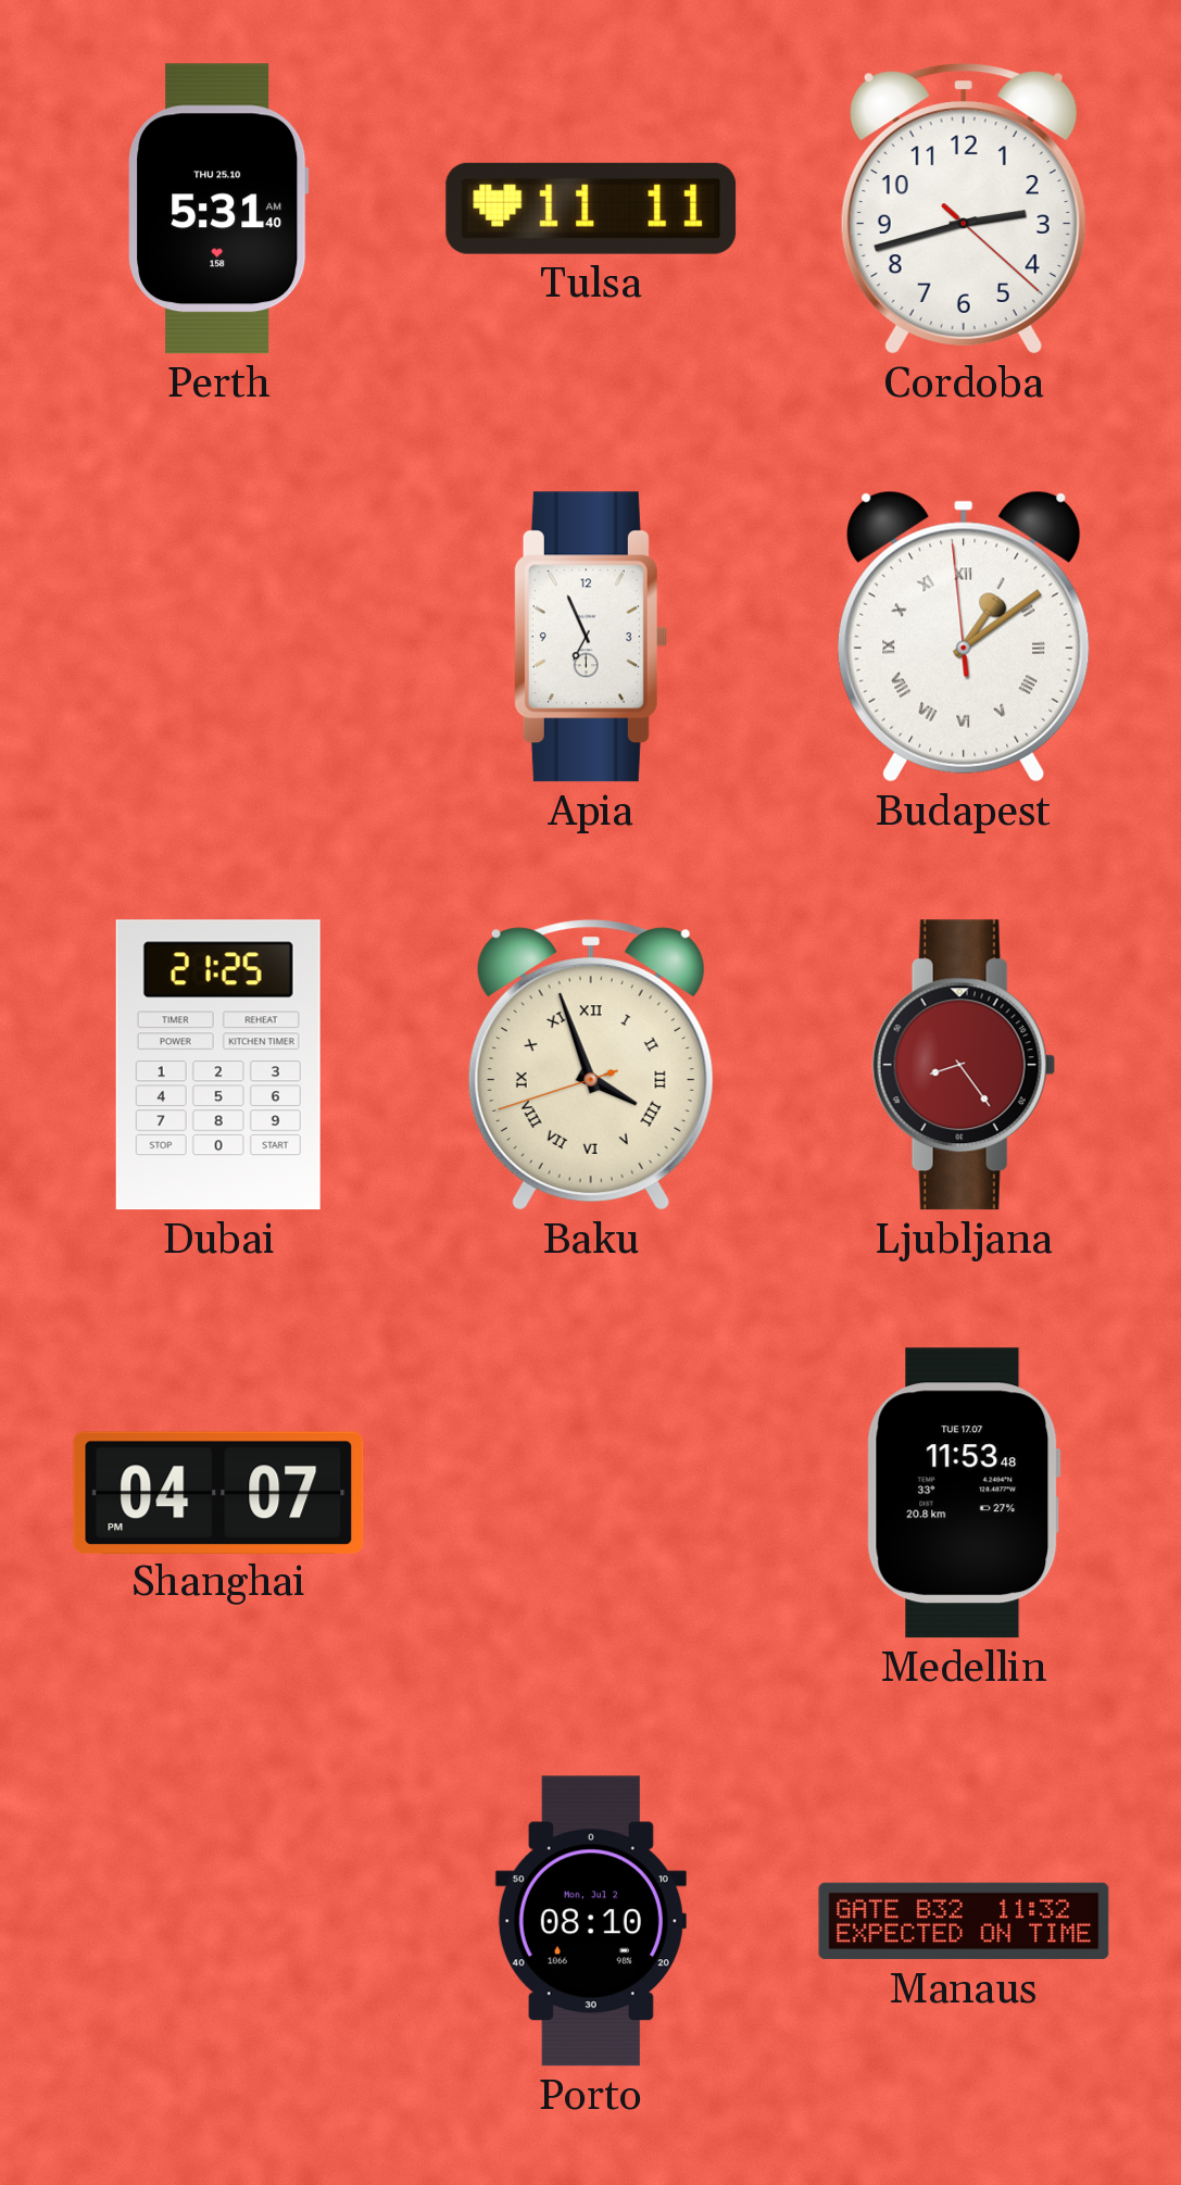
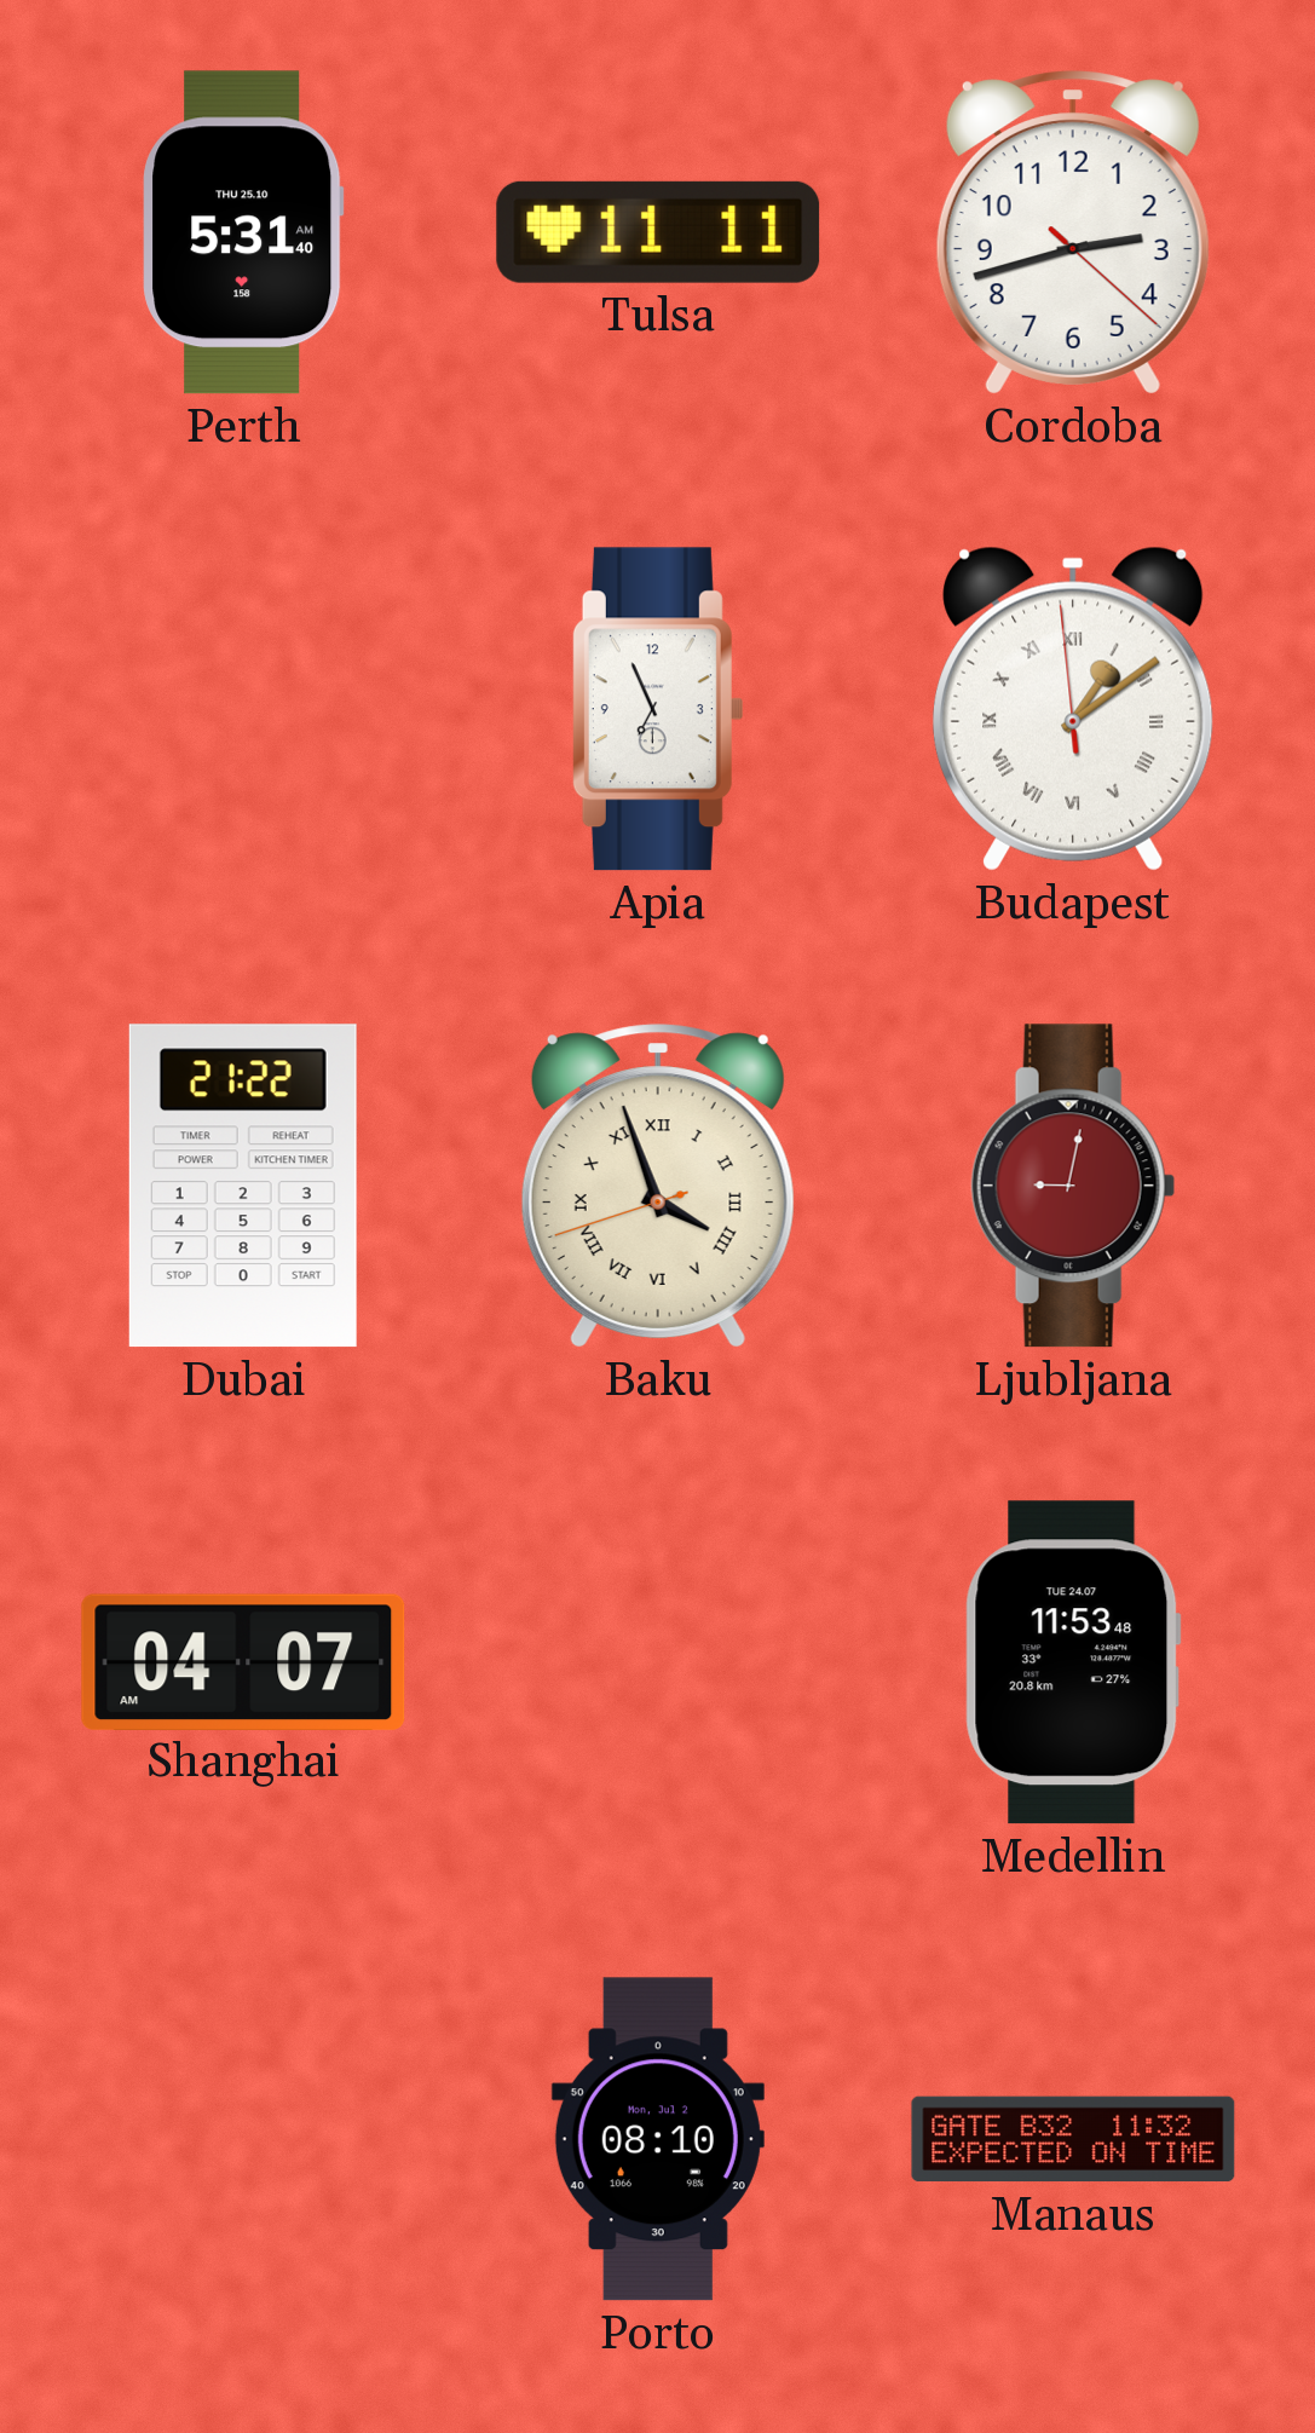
Dubai: 21:25 -> 21:22
Ljubljana: 8:24 -> 9:02
Shanghai: 04:07 PM -> 04:07 AM
Medellin date: TUE 17.07 -> TUE 24.07
